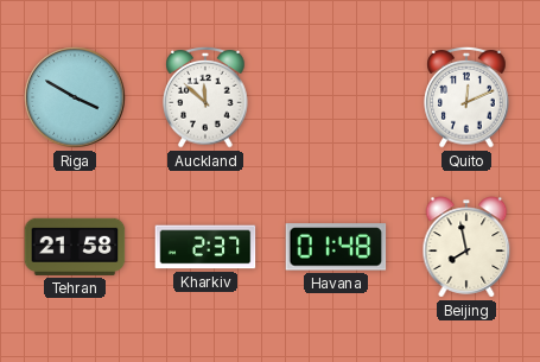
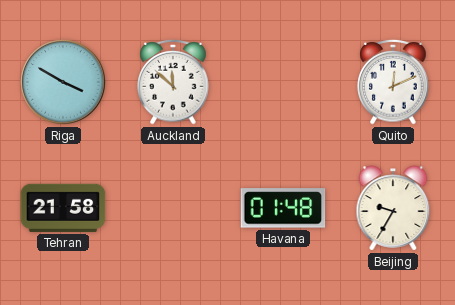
Kharkiv: 2:37 -> none
Beijing: 7:58 -> 9:35
